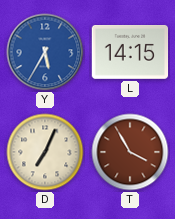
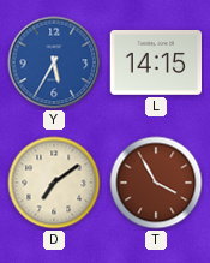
D: 7:04 -> 7:09
